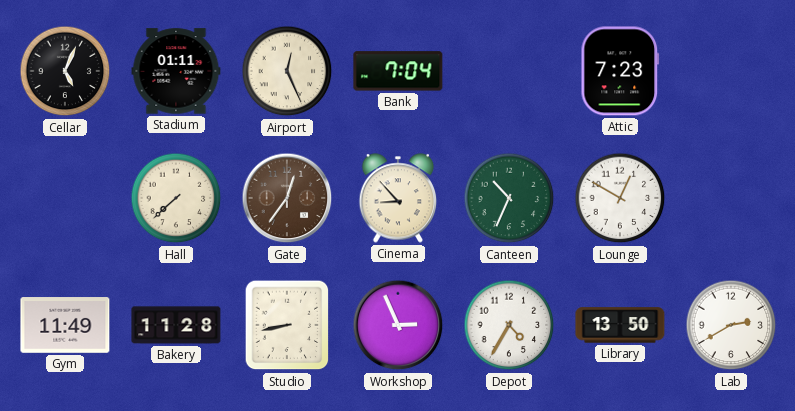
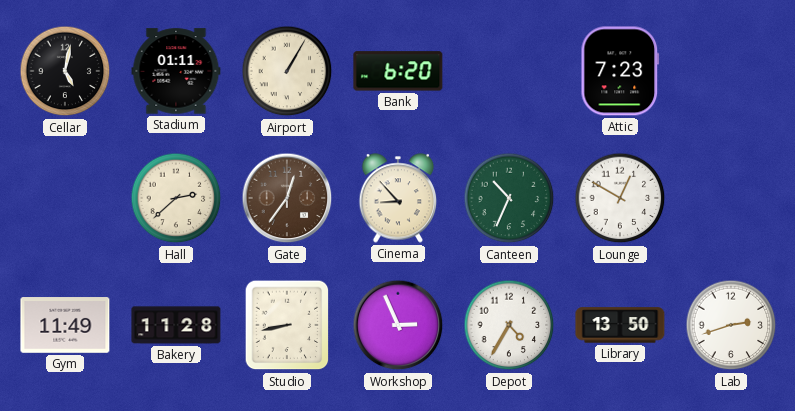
Cellar: 5:04 -> 5:02
Airport: 12:26 -> 1:05
Bank: 7:04 -> 6:20
Hall: 7:38 -> 2:38
Lab: 2:40 -> 2:42
